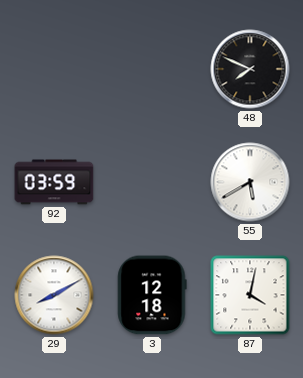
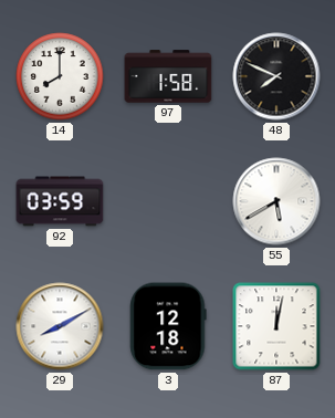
14: none -> 8:00
97: none -> 1:58
87: 4:02 -> 12:02
